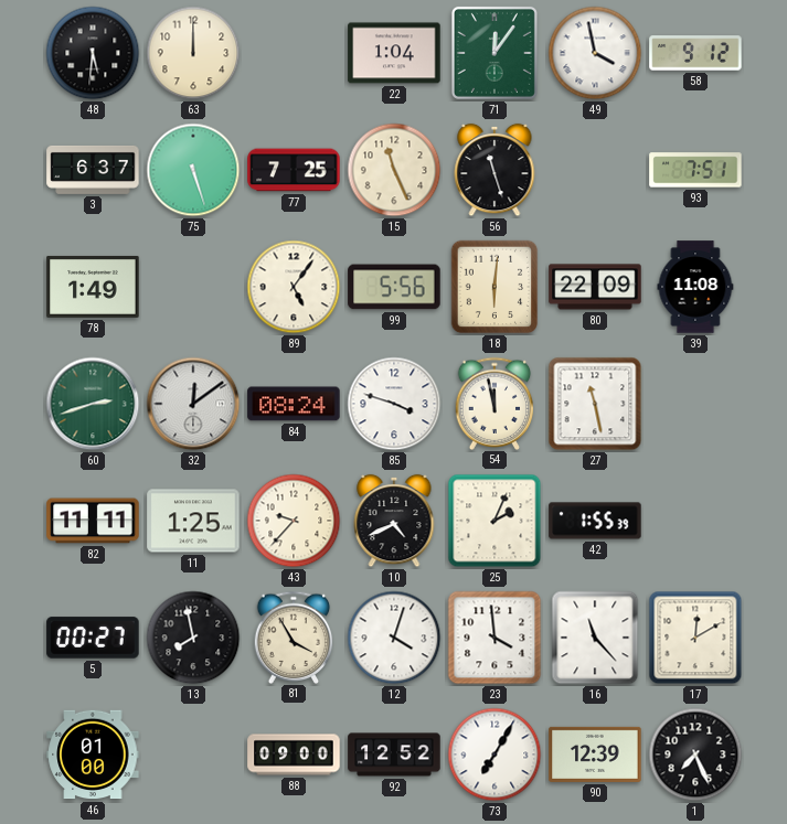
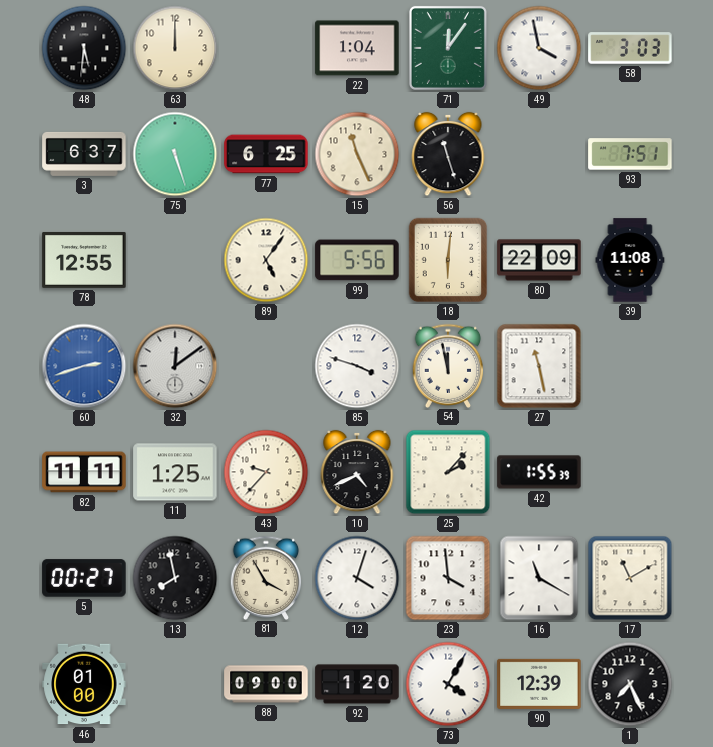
58: 9:12 -> 3:03
77: 7:25 -> 6:25
78: 1:49 -> 12:55
60 dial: green -> blue
84: 08:24 -> none
25: 2:04 -> 2:07
16: 11:23 -> 11:20
17: 12:10 -> 11:10
92: 12:52 -> 1:20
73: 7:05 -> 4:05
